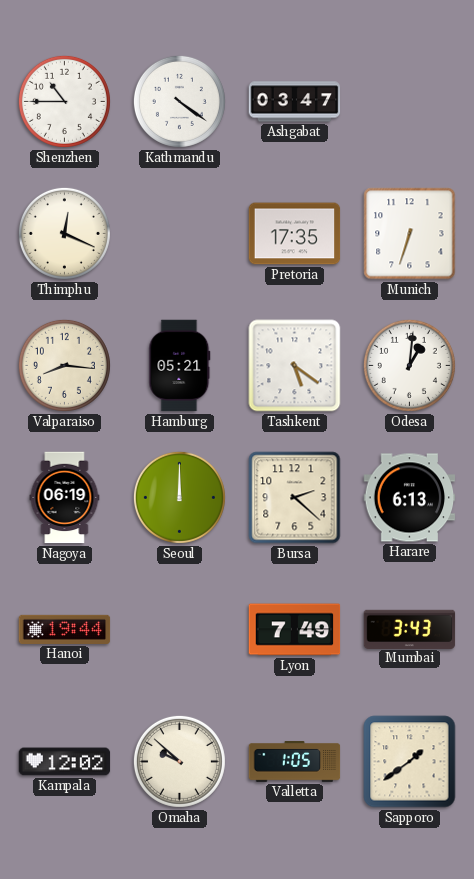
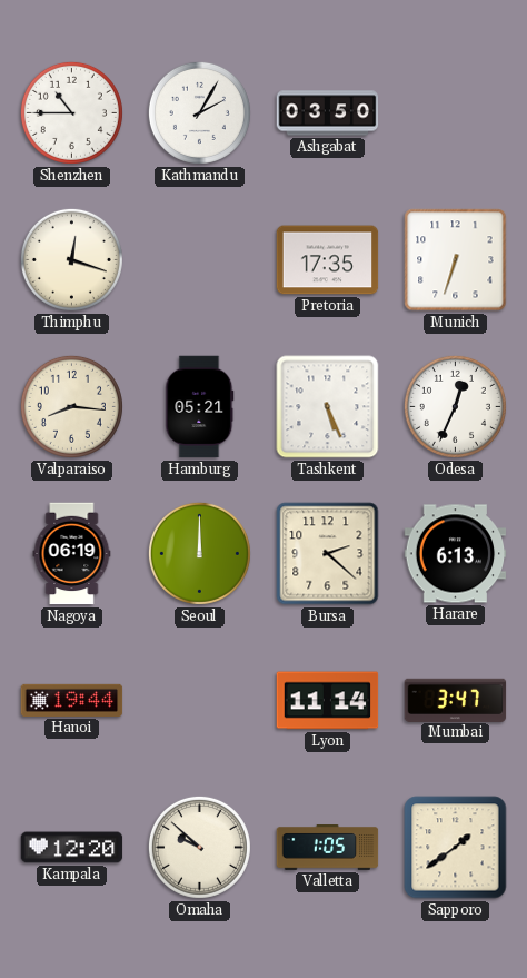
Kathmandu: 4:21 -> 2:05
Ashgabat: 03:47 -> 03:50
Thimphu: 12:19 -> 12:18
Tashkent: 5:21 -> 5:26
Odesa: 1:01 -> 12:34
Lyon: 7:49 -> 11:14
Mumbai: 3:43 -> 3:47
Kampala: 12:02 -> 12:20
